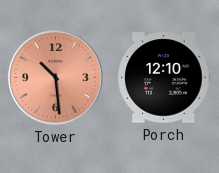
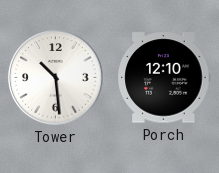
Tower dial: salmon -> white
